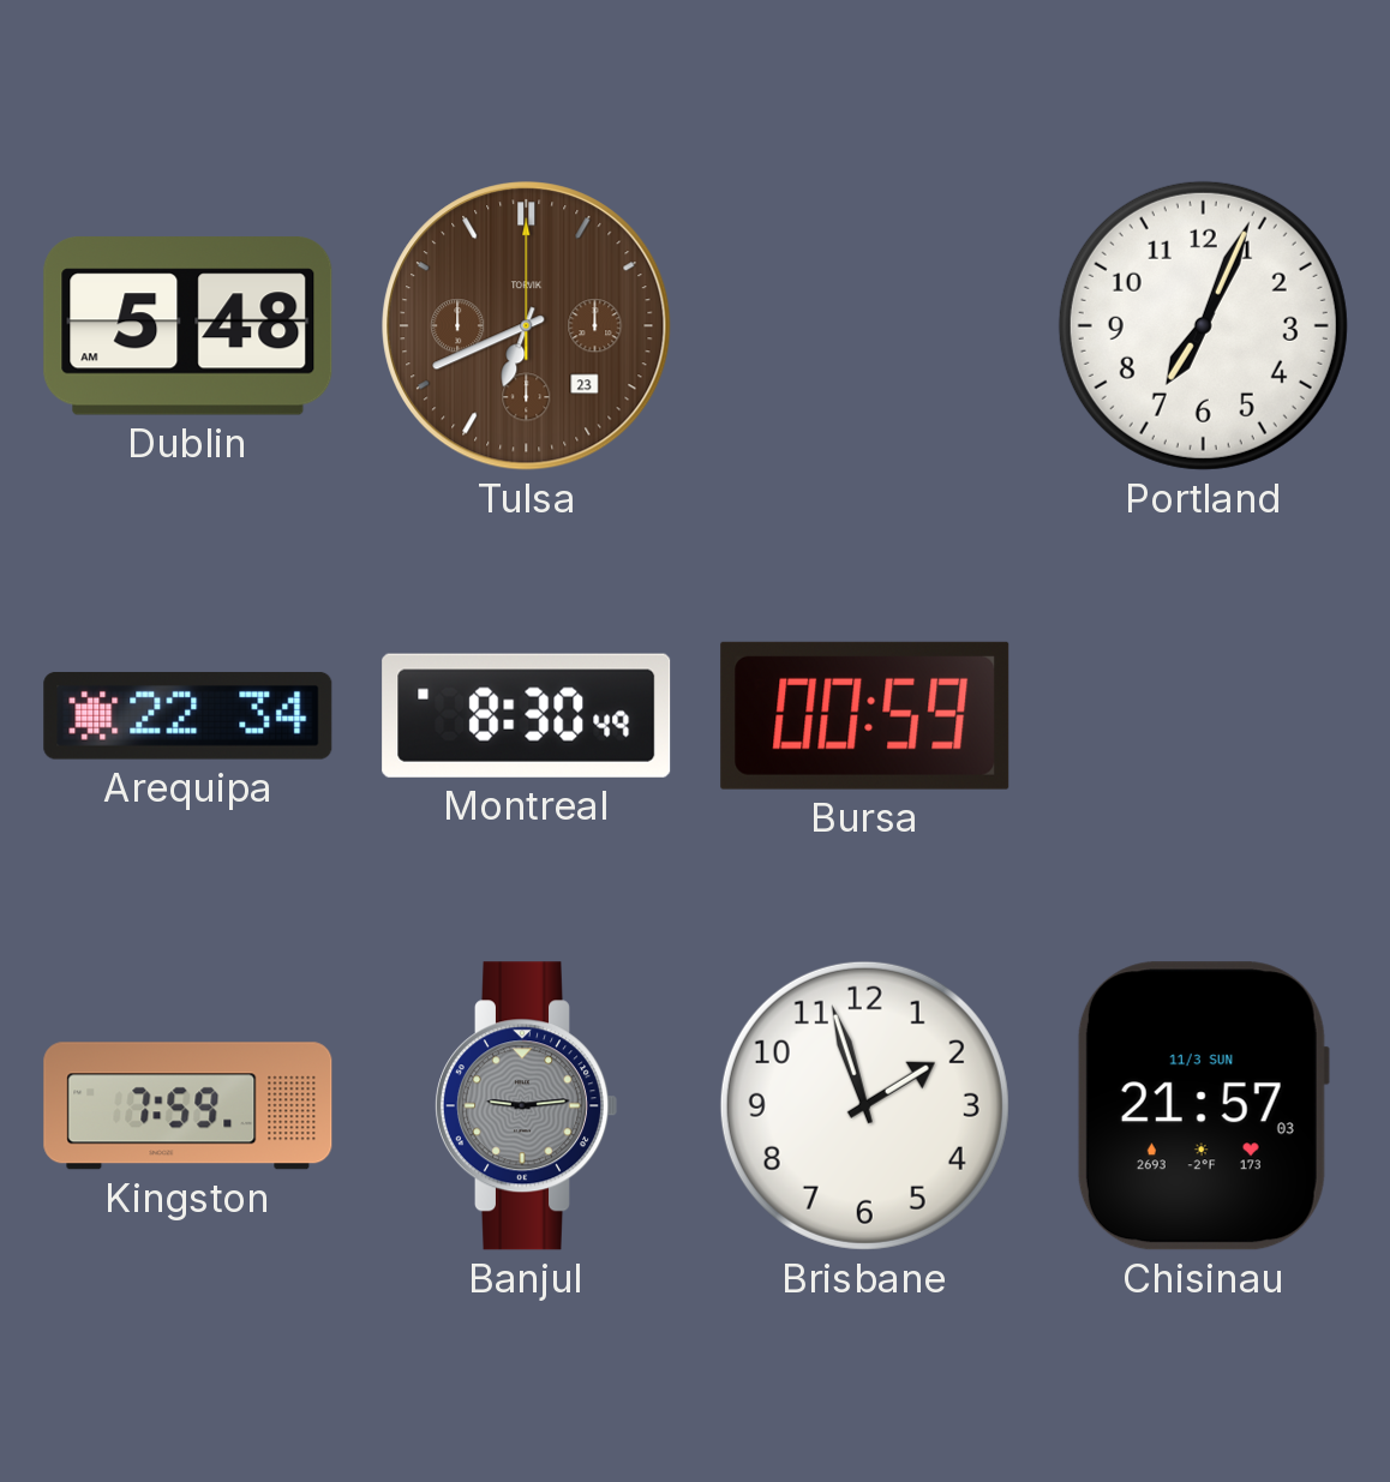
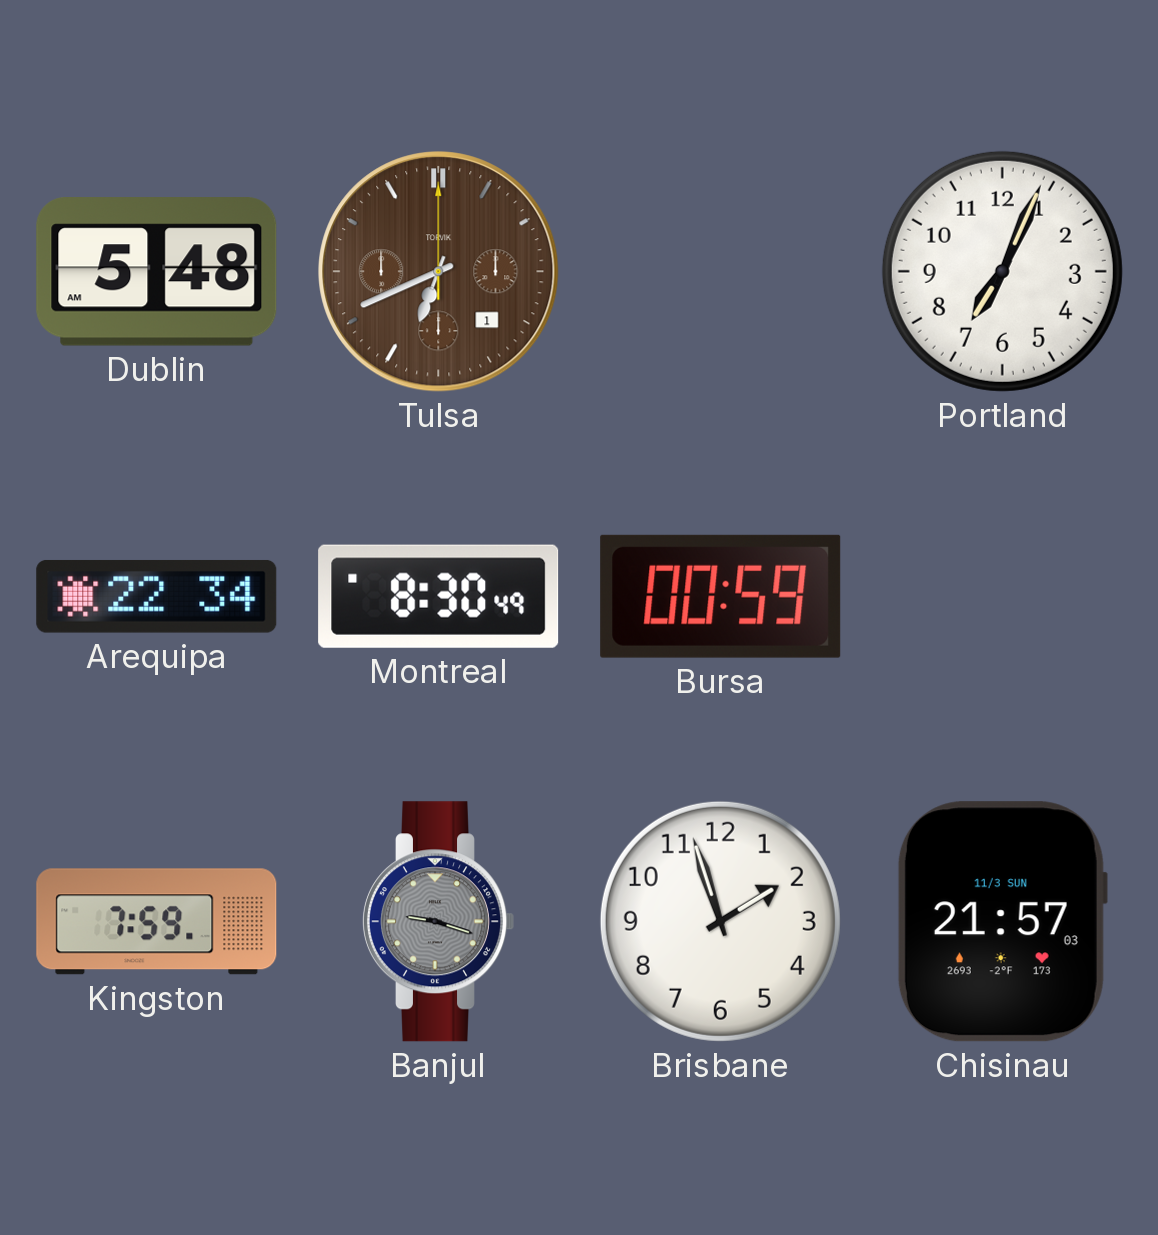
Tulsa date: 23 -> 1
Banjul: 9:14 -> 9:18
